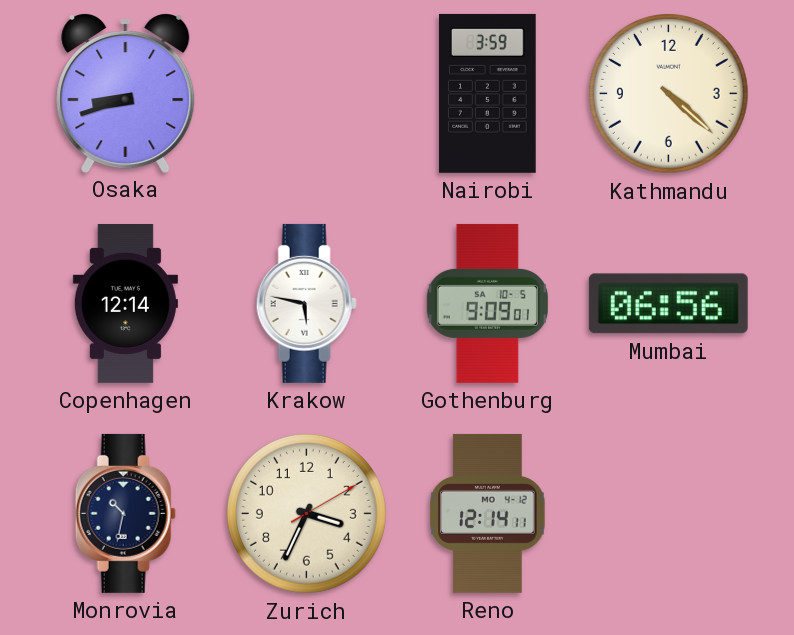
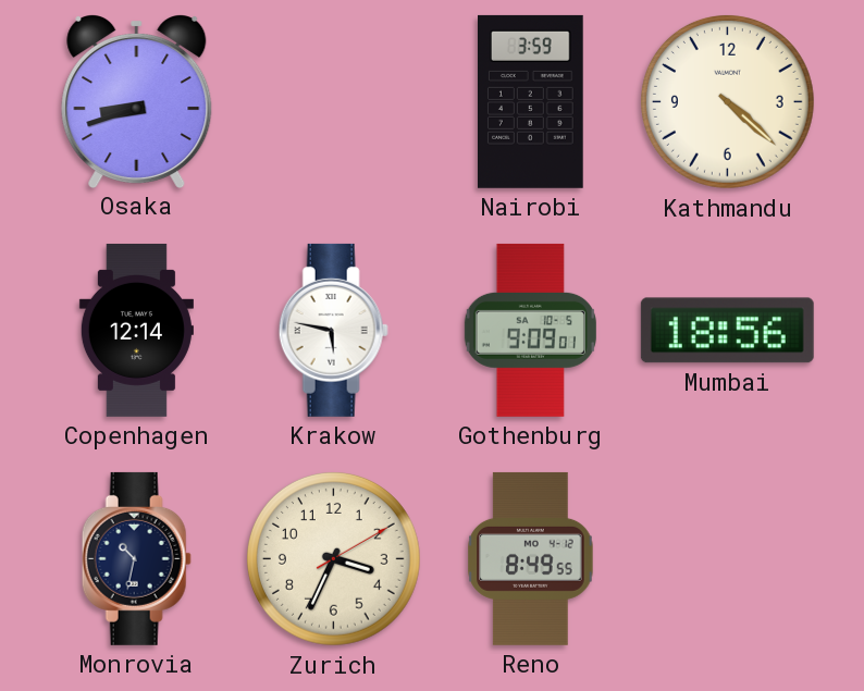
Mumbai: 06:56 -> 18:56
Reno: 12:14 -> 8:49
